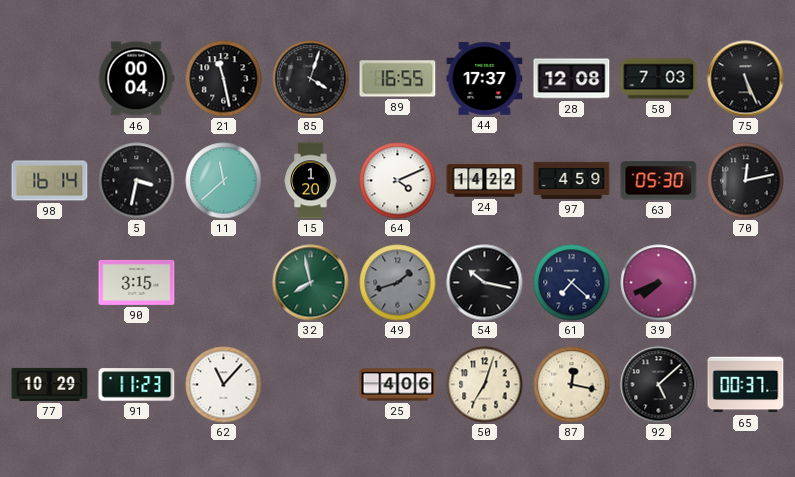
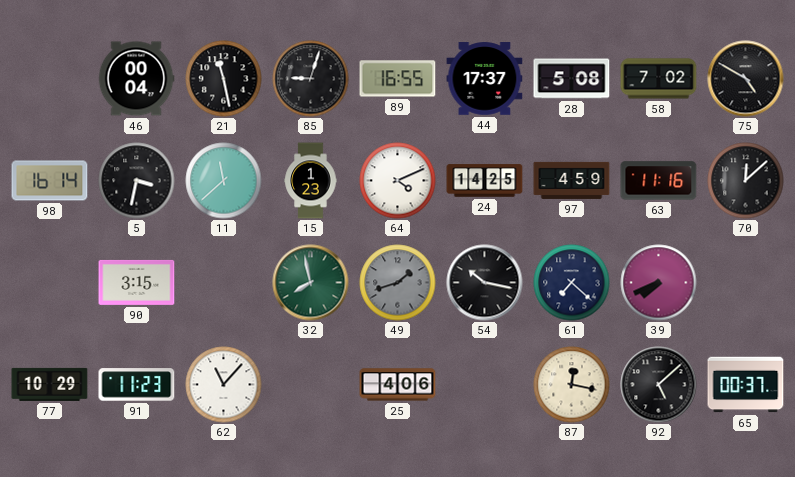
85: 4:03 -> 9:03
28: 12:08 -> 5:08
58: 7:03 -> 7:02
75: 5:26 -> 4:50
15: 1:20 -> 1:23
24: 14:22 -> 14:25
63: 05:30 -> 11:16
70: 12:13 -> 12:08
50: 7:03 -> none
